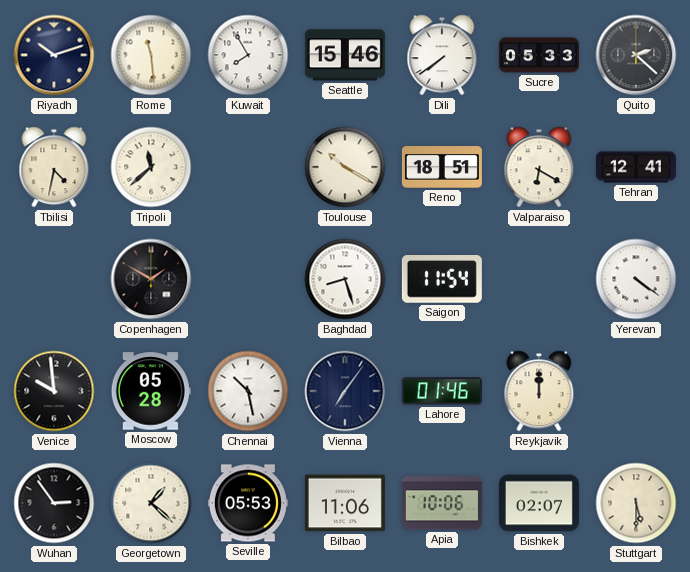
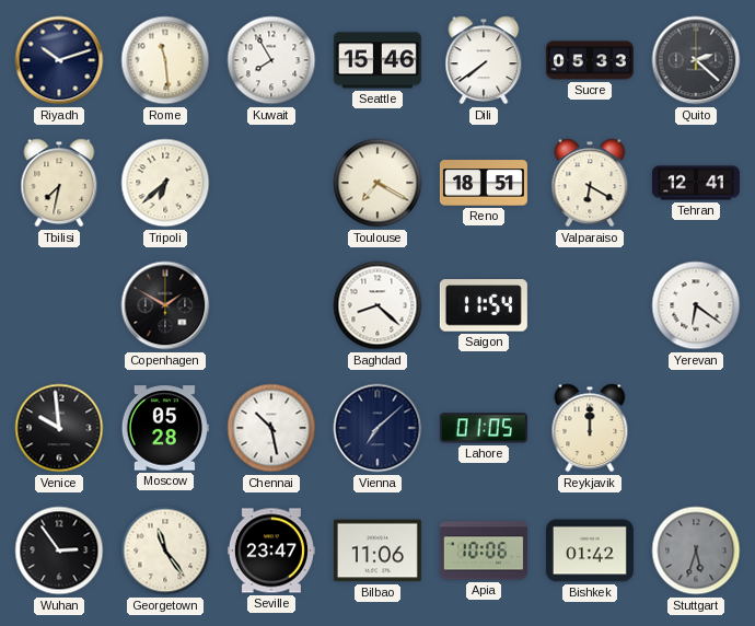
Tbilisi: 4:32 -> 7:32
Tripoli: 11:38 -> 6:38
Toulouse: 10:20 -> 7:20
Baghdad: 8:27 -> 8:22
Yerevan: 4:21 -> 6:21
Vienna: 7:06 -> 7:08
Lahore: 01:46 -> 01:05
Georgetown: 1:22 -> 11:24
Seville: 05:53 -> 23:47
Bishkek: 02:07 -> 01:42
Stuttgart: 5:30 -> 5:33
Stuttgart dial: cream -> grey
